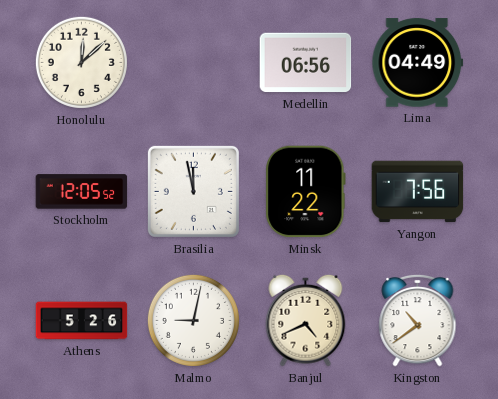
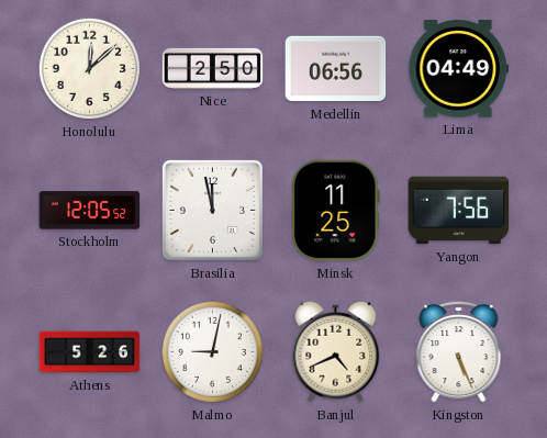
Nice: none -> 2:50
Minsk: 11:22 -> 11:25
Kingston: 10:39 -> 5:26
